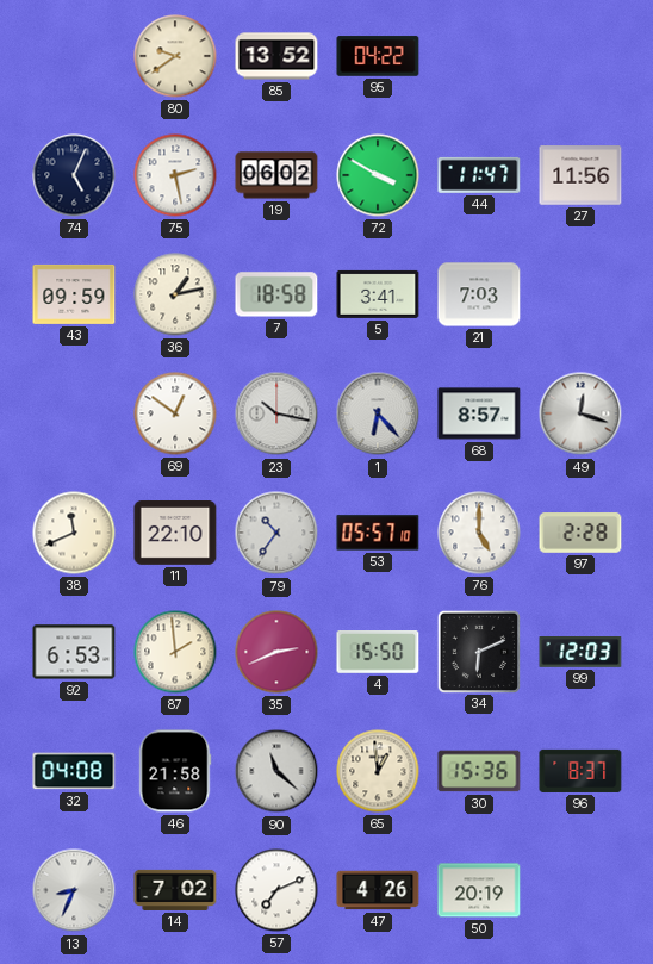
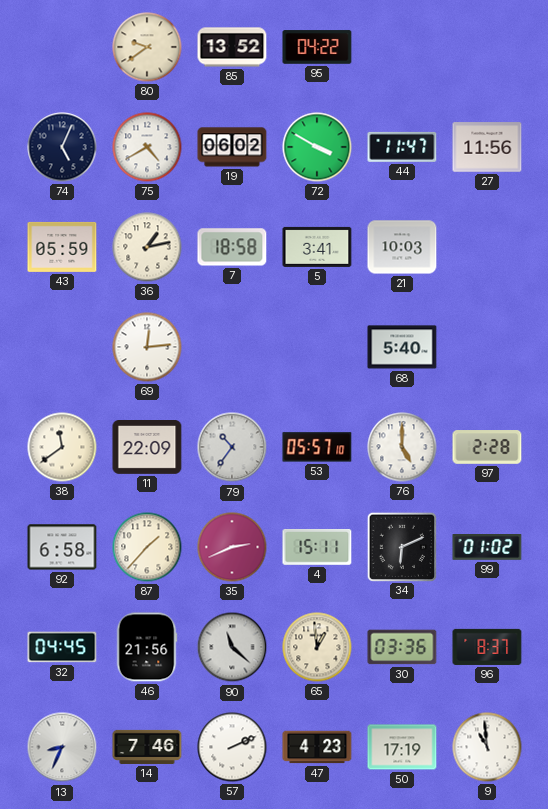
75: 2:28 -> 4:40
43: 09:59 -> 05:59
21: 7:03 -> 10:03
69: 12:51 -> 12:14
23: 10:17 -> none
1: 6:23 -> none
68: 8:57 -> 5:40
49: 12:18 -> none
38: 11:41 -> 11:39
11: 22:10 -> 22:09
92: 6:53 -> 6:58
87: 1:59 -> 1:37
4: 15:50 -> 15:11
99: 12:03 -> 01:02
32: 04:08 -> 04:45
46: 21:58 -> 21:56
30: 15:36 -> 03:36
14: 7:02 -> 7:46
57: 7:11 -> 2:11
47: 4:26 -> 4:23
50: 20:19 -> 17:19
9: none -> 10:59
